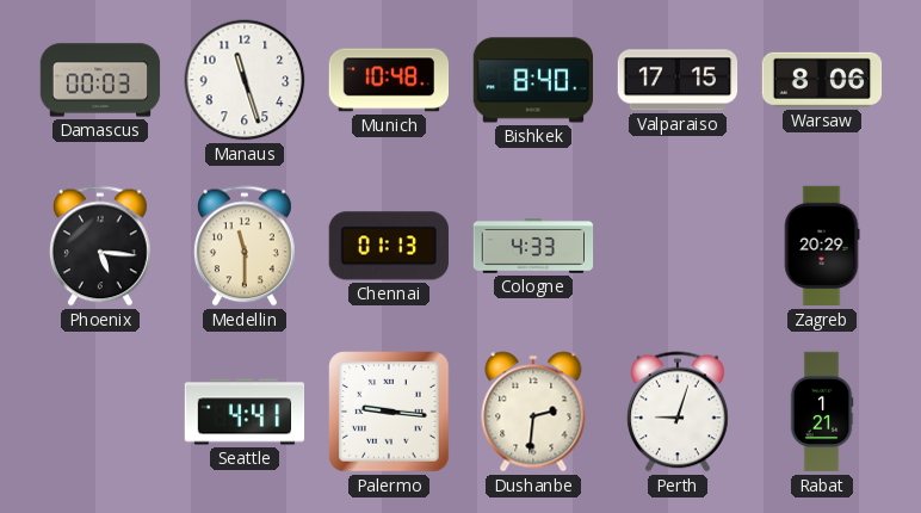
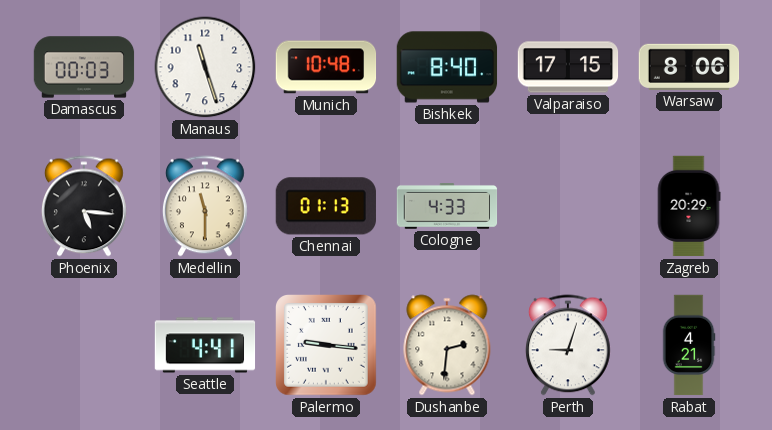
Rabat: 1:21 -> 4:21
